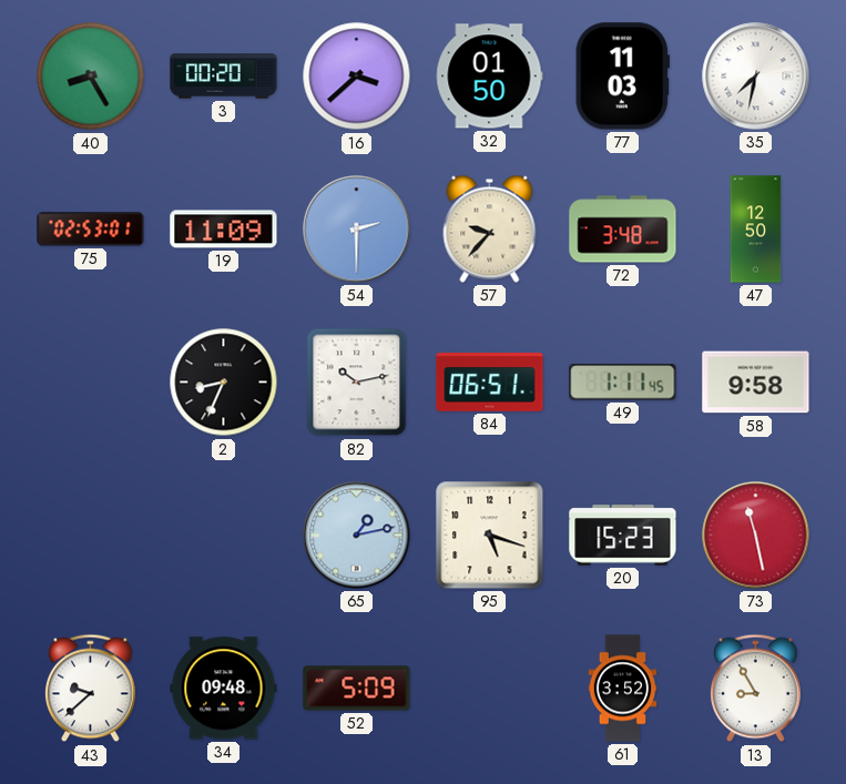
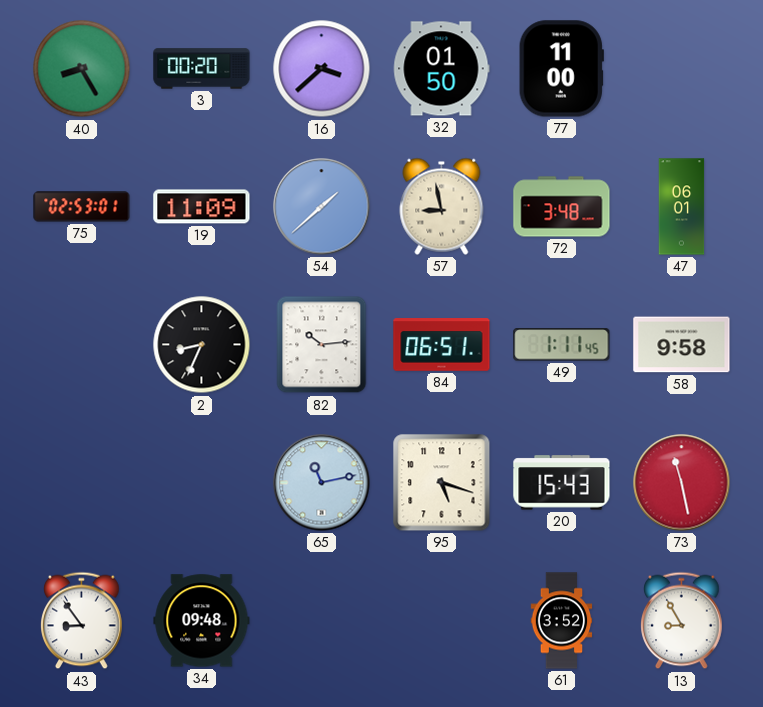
77: 11:03 -> 11:00
35: 7:32 -> none
54: 2:30 -> 1:38
57: 9:37 -> 8:58
47: 12:50 -> 06:01
82: 10:13 -> 10:14
65: 1:13 -> 11:13
20: 15:23 -> 15:43
43: 9:38 -> 8:54
52: 5:09 -> none
